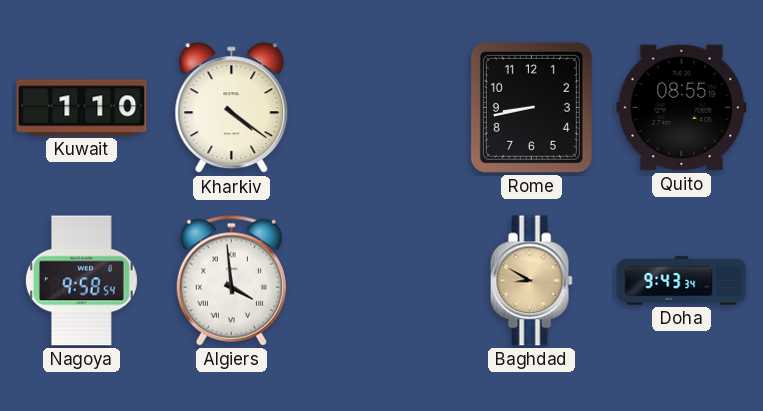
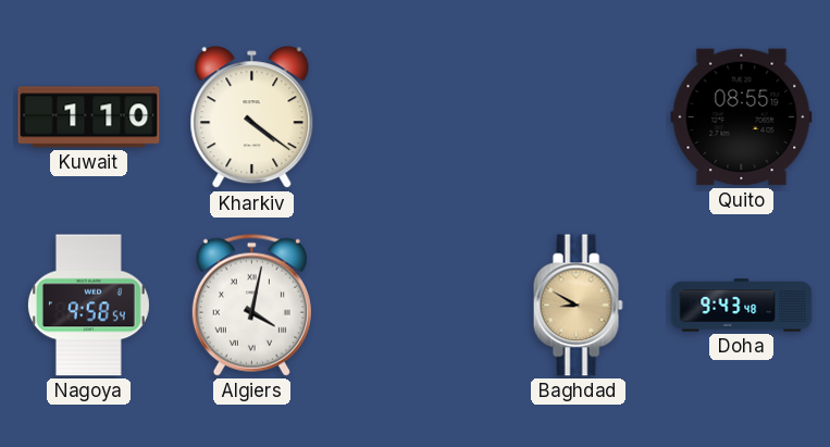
Rome: 8:43 -> none
Algiers: 3:59 -> 4:02
Doha: 9:43:34 -> 9:43:48
